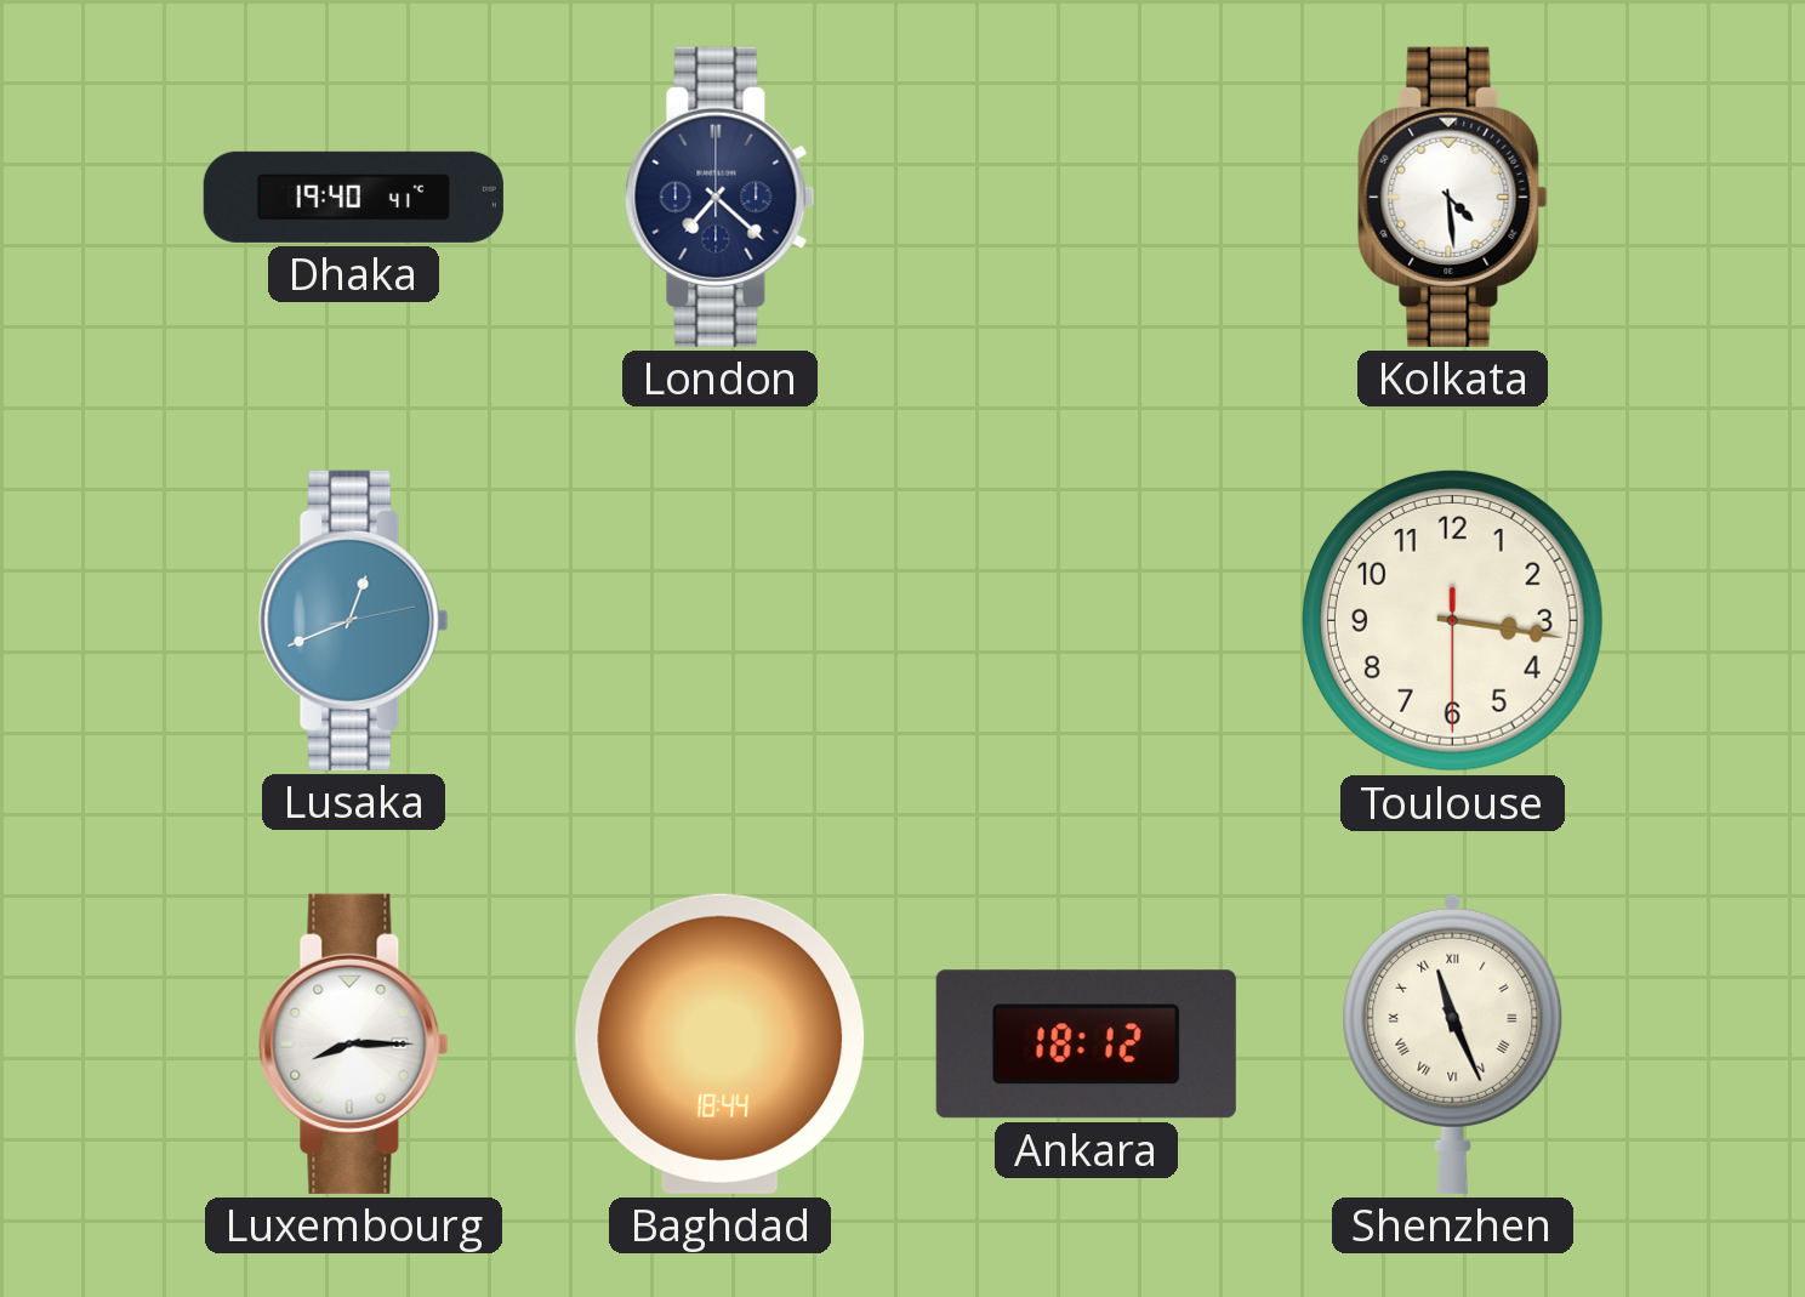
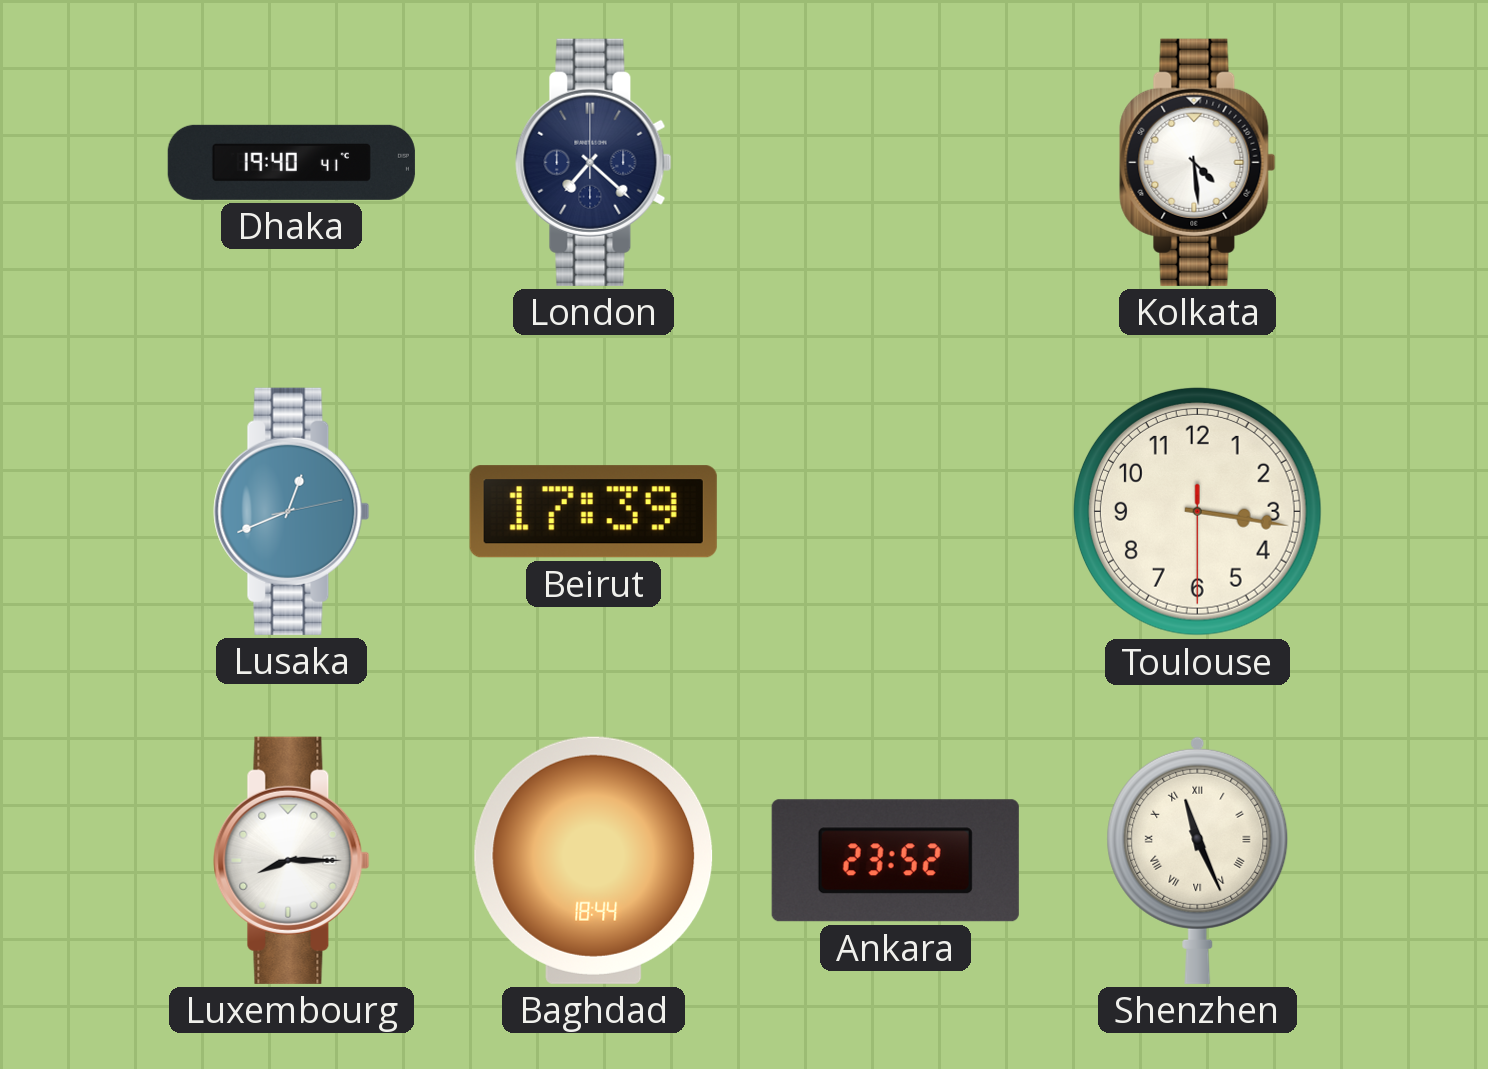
Beirut: none -> 17:39
Ankara: 18:12 -> 23:52
